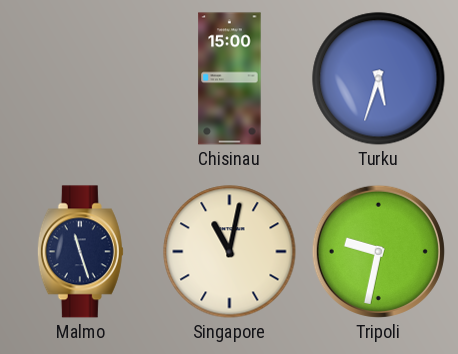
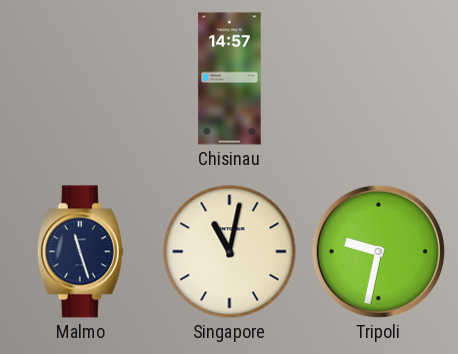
Chisinau: 15:00 -> 14:57
Turku: 5:33 -> none
